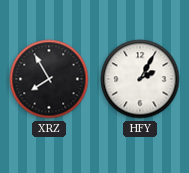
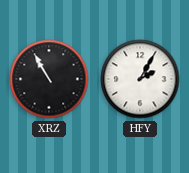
XRZ: 7:55 -> 10:55
